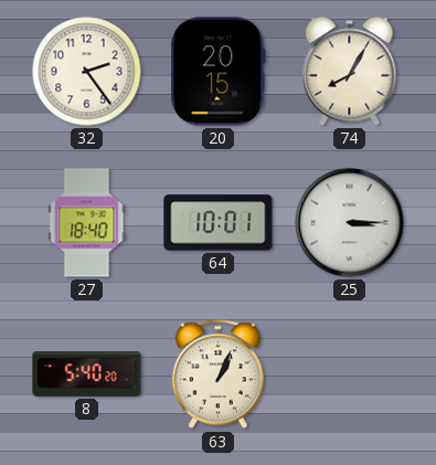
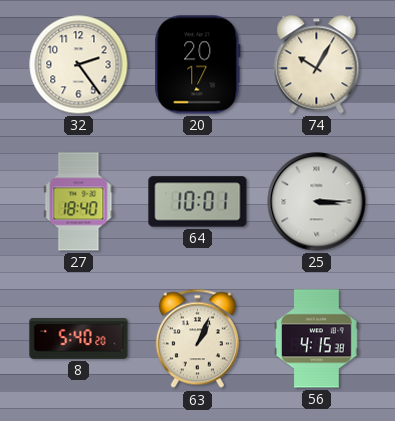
20: 20:15 -> 20:17
74: 8:05 -> 10:05
56: none -> 4:15
